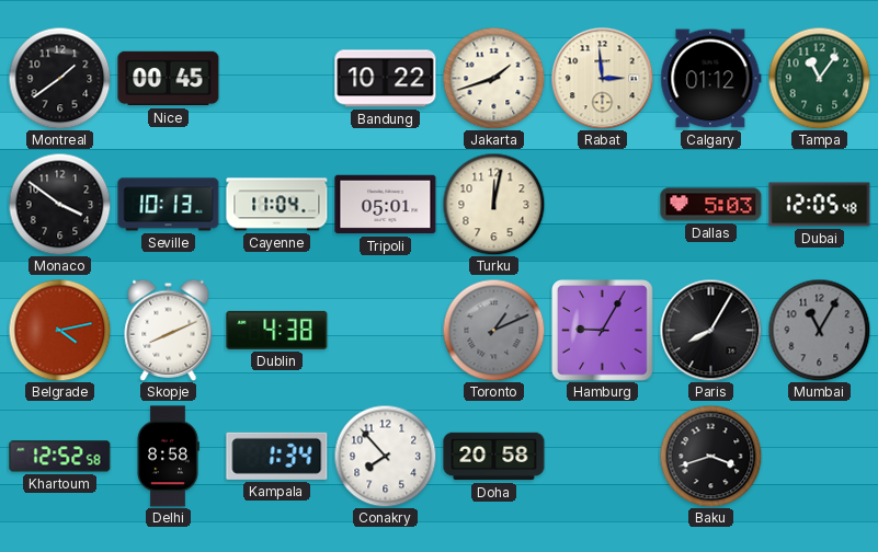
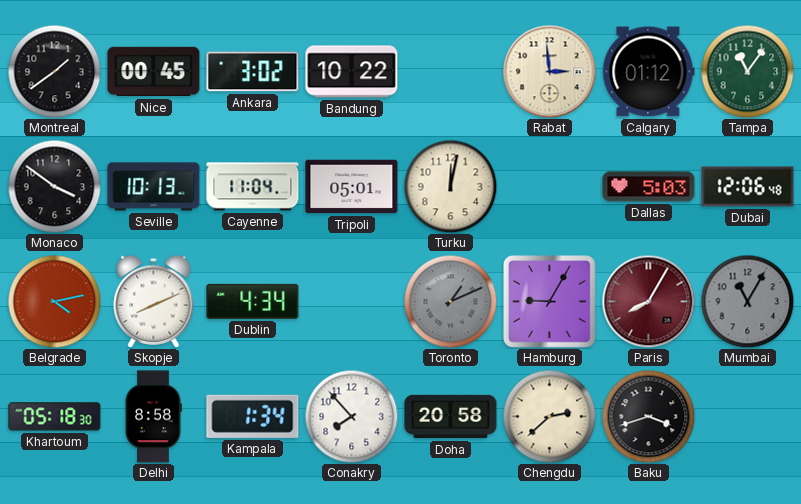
Ankara: none -> 3:02
Jakarta: 1:42 -> none
Dubai: 12:05 -> 12:06
Dublin: 4:38 -> 4:34
Paris dial: black -> burgundy
Khartoum: 12:52 -> 05:18
Chengdu: none -> 2:38
